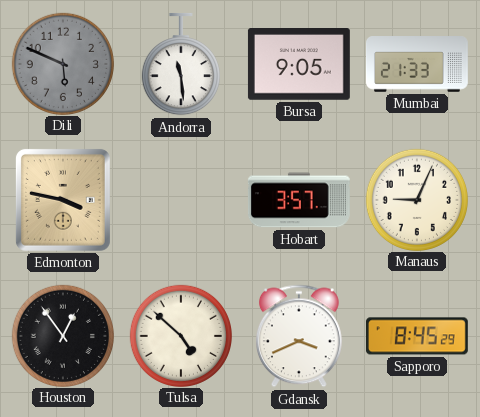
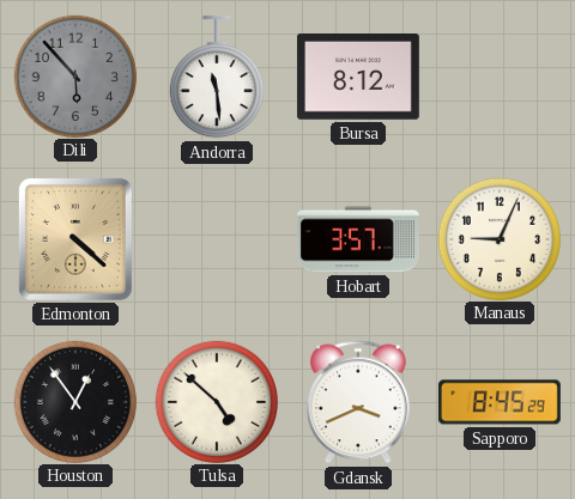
Dili: 5:49 -> 5:53
Bursa: 9:05 -> 8:12
Mumbai: 21:33 -> none
Edmonton: 3:47 -> 4:22
